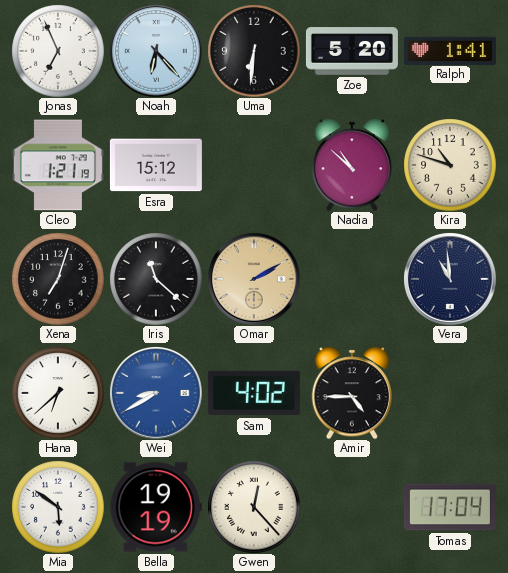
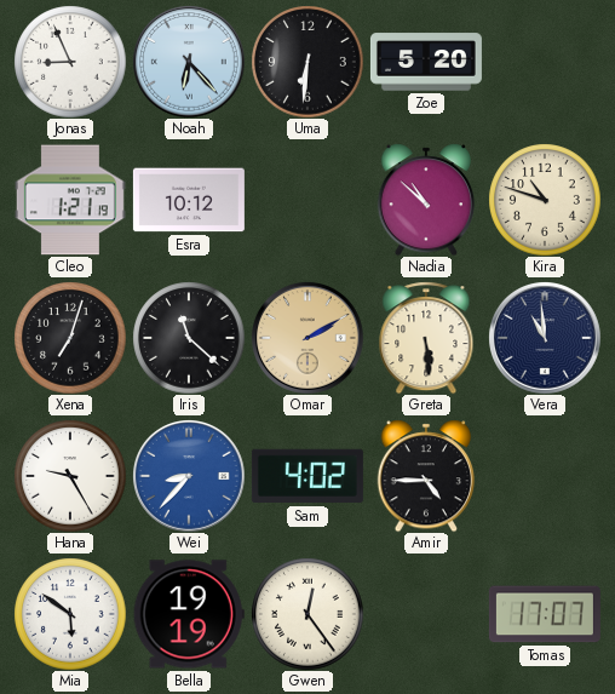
Jonas: 6:56 -> 8:56
Ralph: 1:41 -> none
Esra: 15:12 -> 10:12
Greta: none -> 5:29
Hana: 6:38 -> 9:25
Wei: 8:40 -> 8:37
Gwen: 12:23 -> 12:24
Tomas: 17:04 -> 17:07
